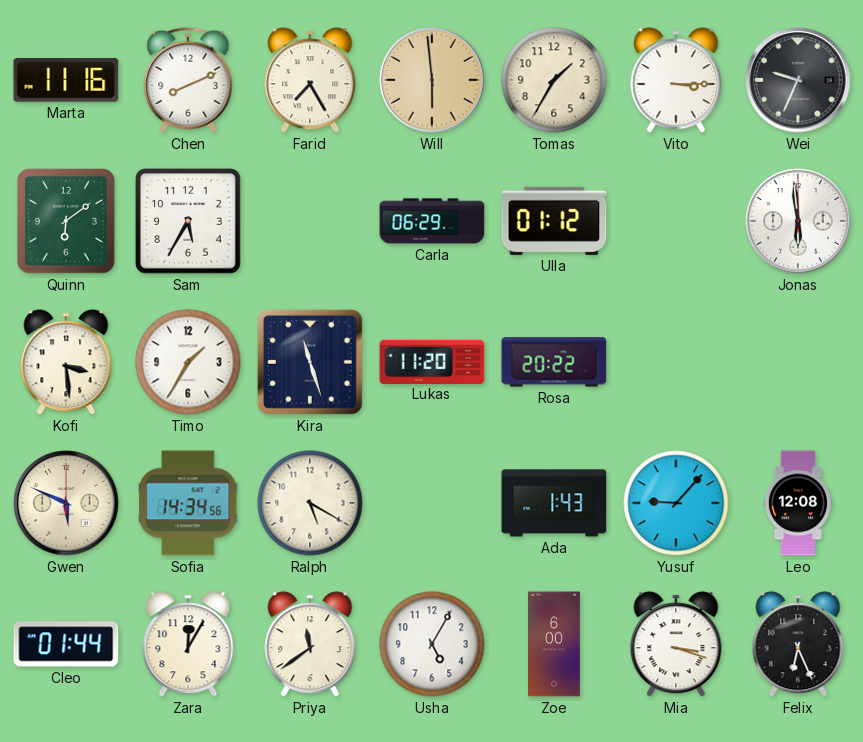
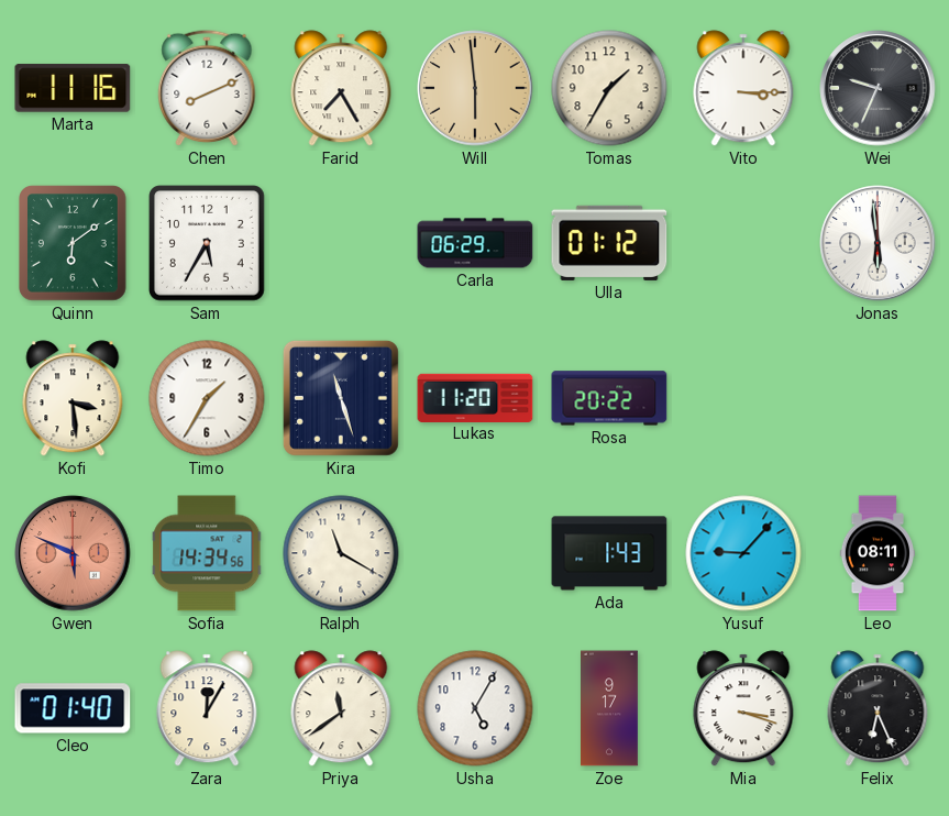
Gwen dial: cream -> salmon
Ralph: 5:20 -> 11:20
Leo: 12:08 -> 08:11
Cleo: 01:44 -> 01:40
Zoe: 6:00 -> 9:17
